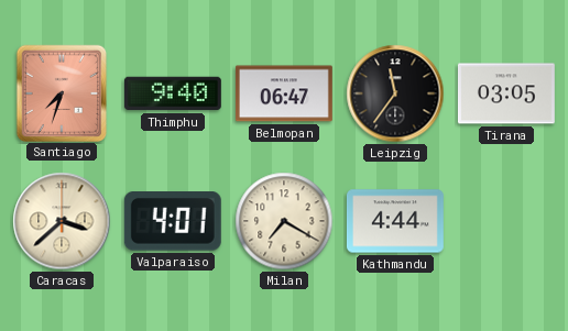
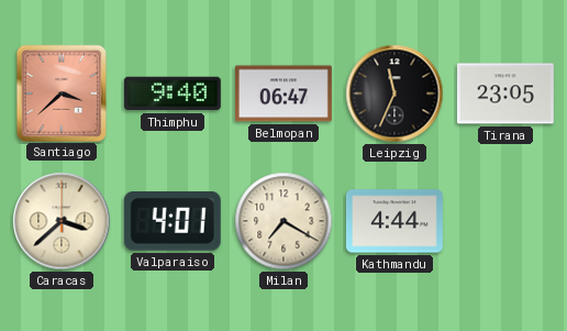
Santiago: 7:33 -> 3:38
Leipzig: 11:36 -> 11:34
Tirana: 03:05 -> 23:05
